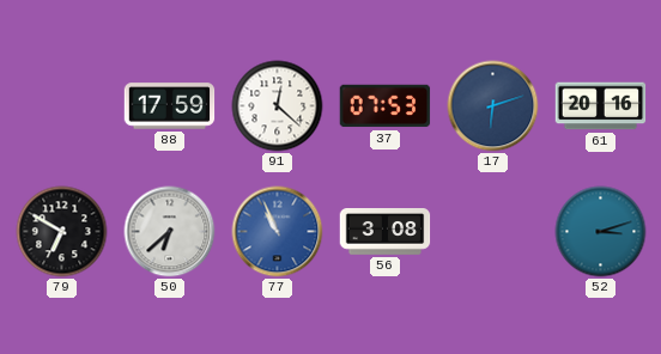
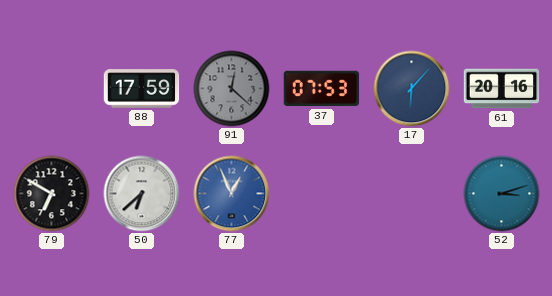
91 dial: white -> grey
17: 6:12 -> 6:07
77: 10:56 -> 12:56
56: 3:08 -> none
